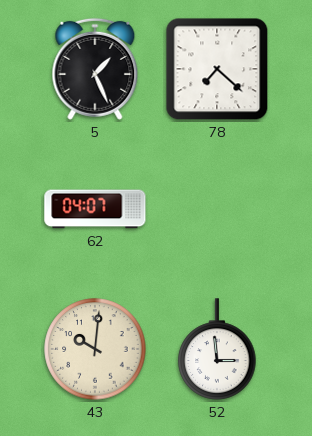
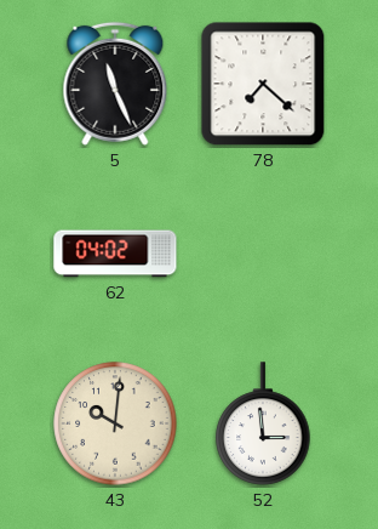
5: 1:26 -> 11:26
62: 04:07 -> 04:02
